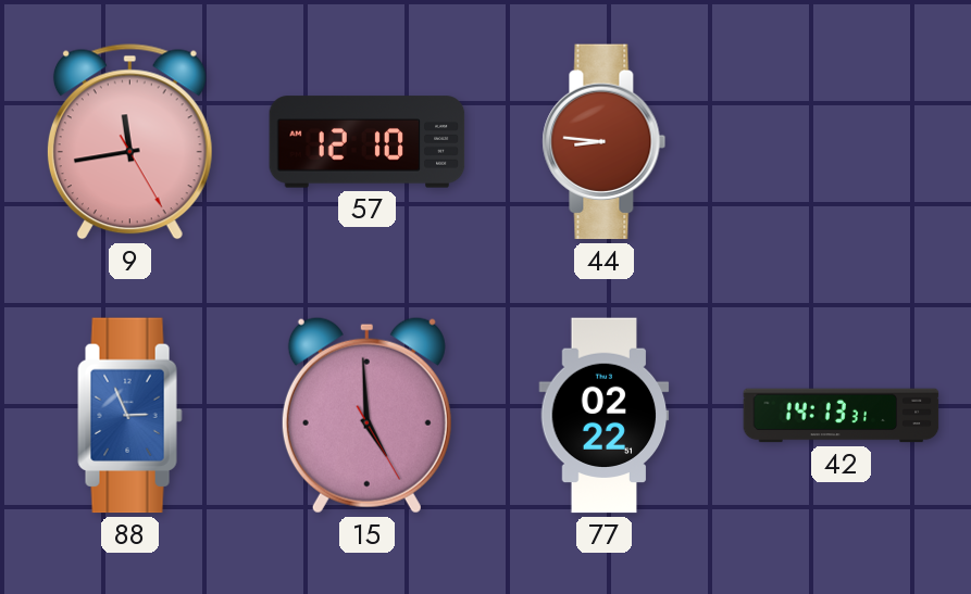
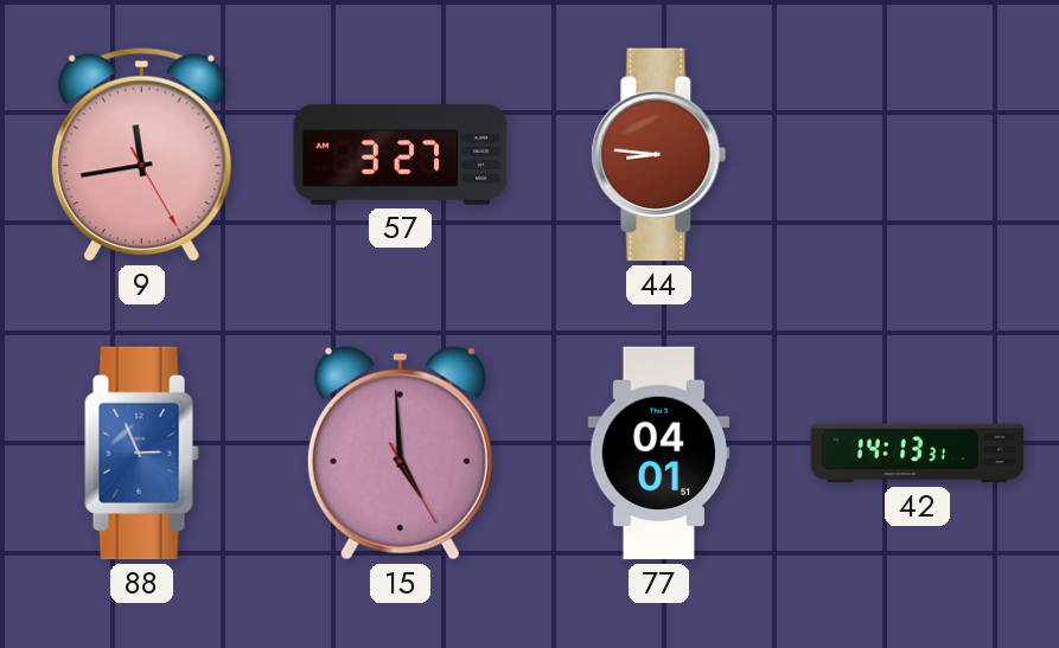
57: 12:10 -> 3:27
77: 02:22 -> 04:01
